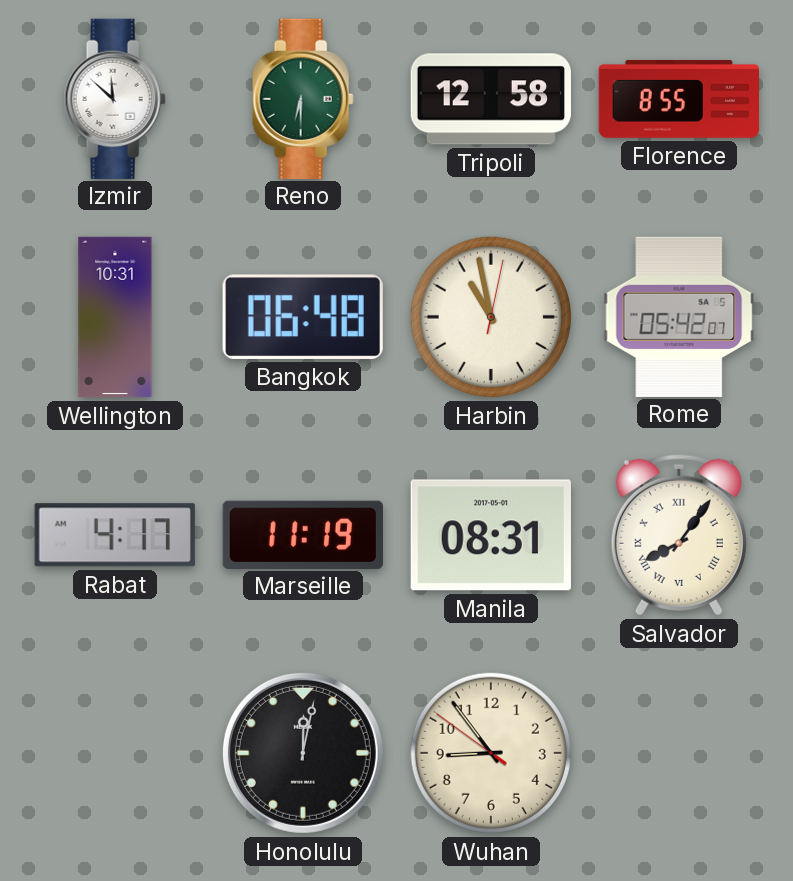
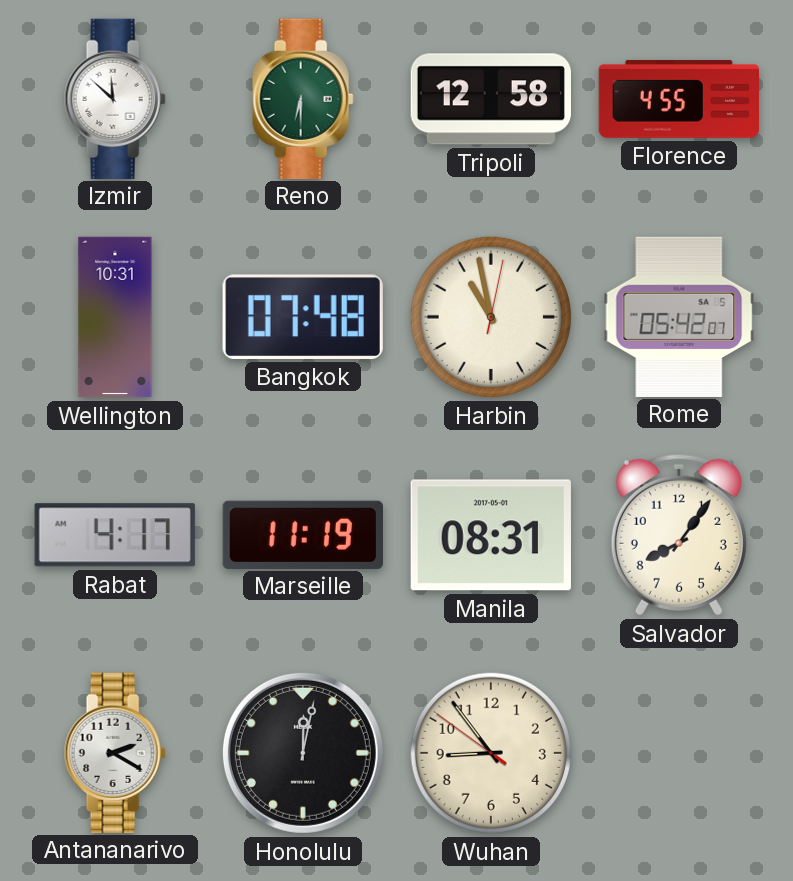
Florence: 8:55 -> 4:55
Bangkok: 06:48 -> 07:48
Salvador numerals: Roman -> Arabic
Antananarivo: none -> 2:20
